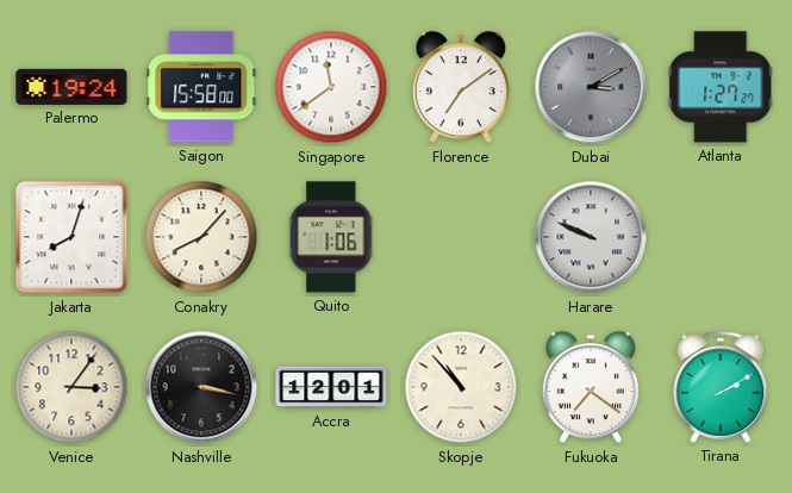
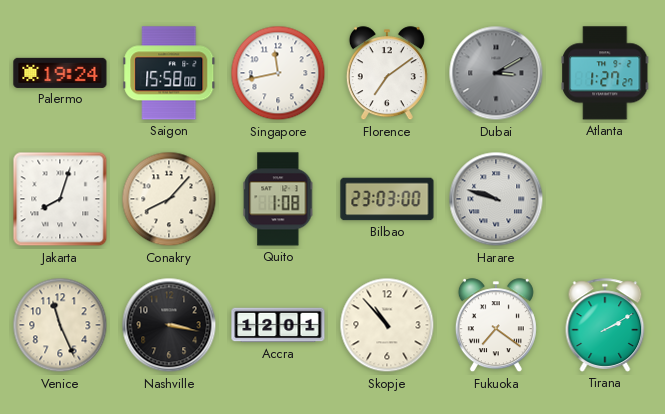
Singapore: 11:39 -> 11:43
Quito: 1:06 -> 1:08
Bilbao: none -> 23:03
Harare: 9:49 -> 9:48
Venice: 3:06 -> 11:26
